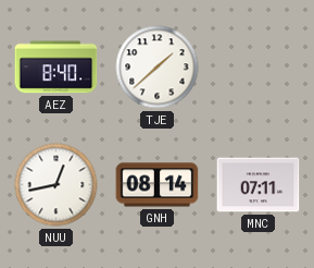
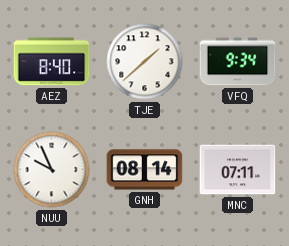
VFQ: none -> 9:34
NUU: 12:43 -> 9:56
